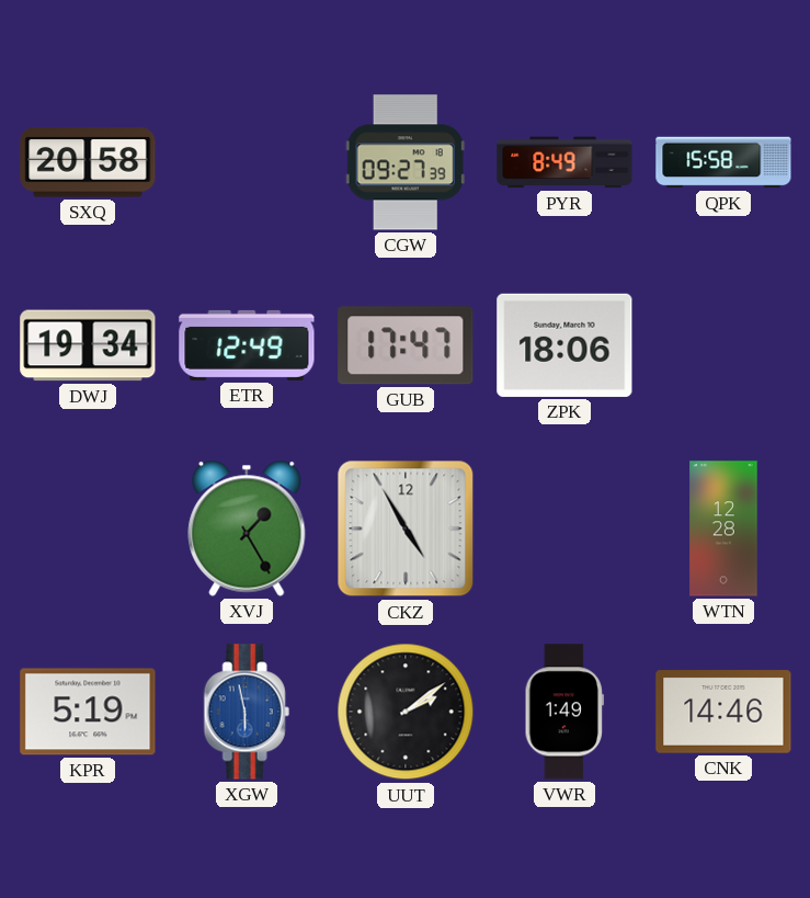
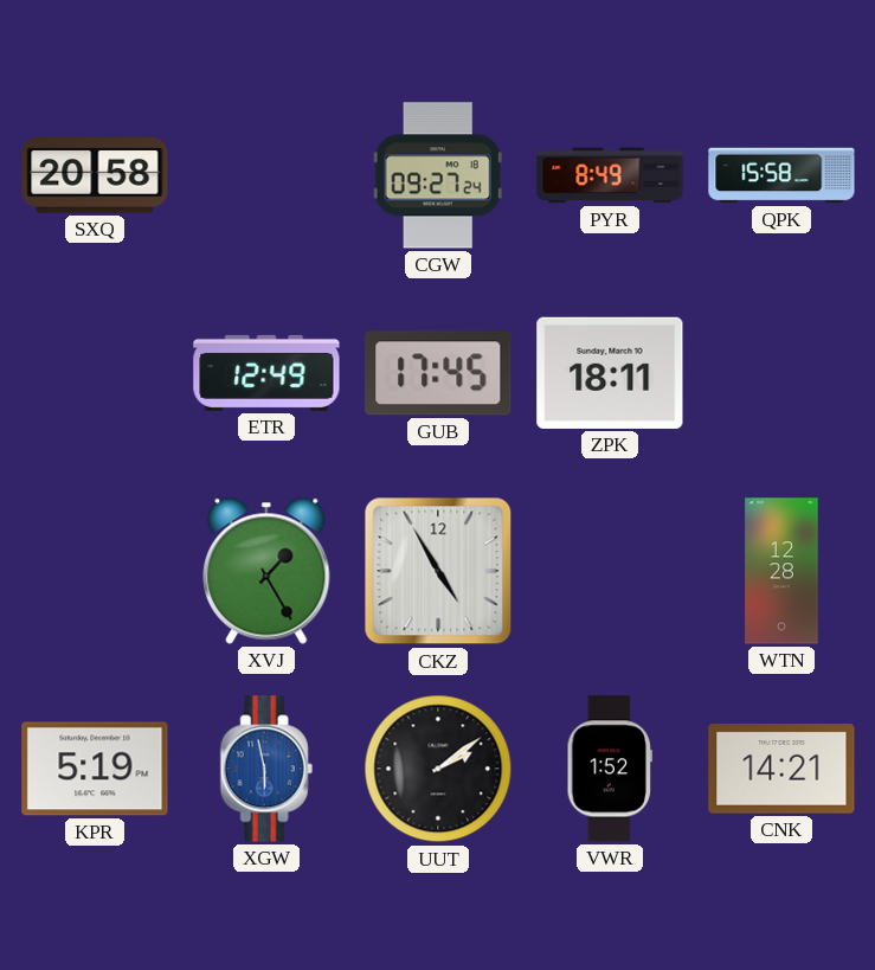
CGW: 09:27:39 -> 09:27:24
DWJ: 19:34 -> none
GUB: 17:47 -> 17:45
ZPK: 18:06 -> 18:11
VWR: 1:49 -> 1:52
CNK: 14:46 -> 14:21
